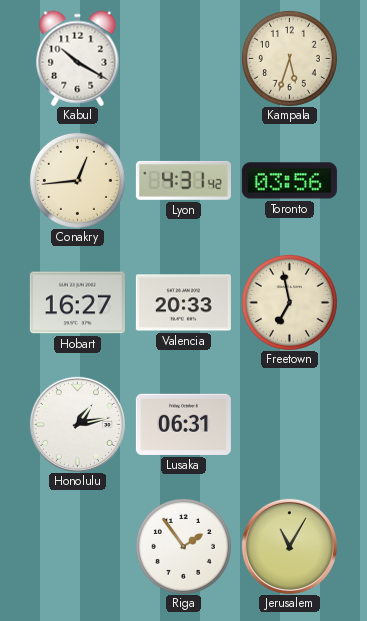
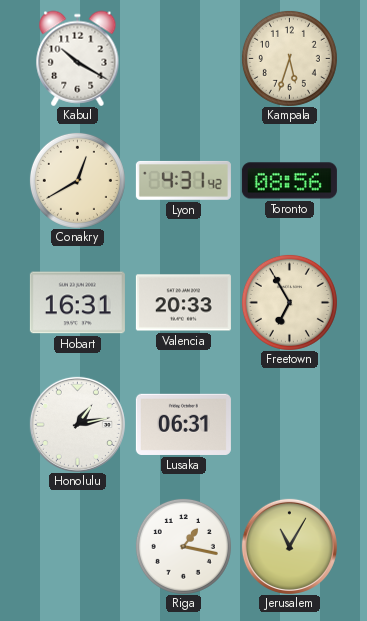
Conakry: 12:44 -> 12:40
Toronto: 03:56 -> 08:56
Hobart: 16:27 -> 16:31
Freetown: 6:58 -> 6:55
Riga: 1:54 -> 1:17
